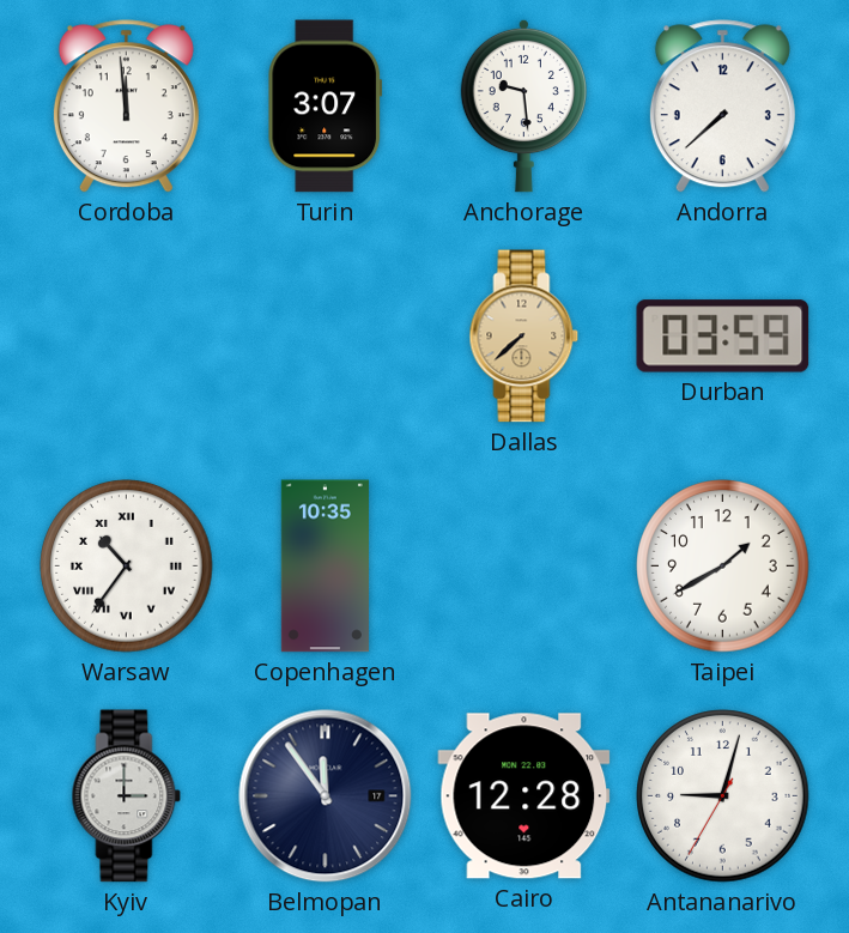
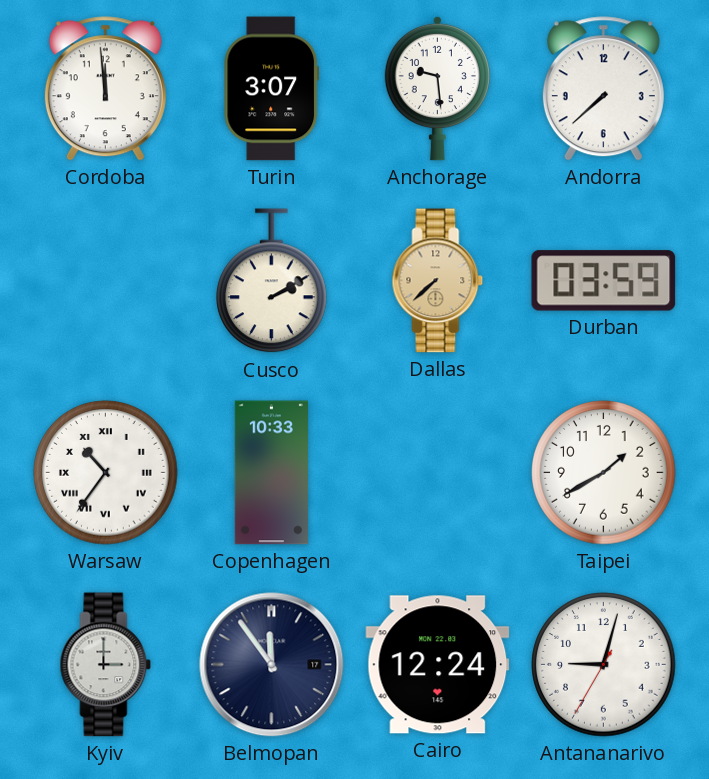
Cusco: none -> 2:10
Copenhagen: 10:35 -> 10:33
Cairo: 12:28 -> 12:24
